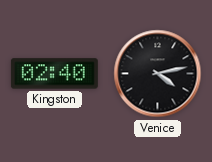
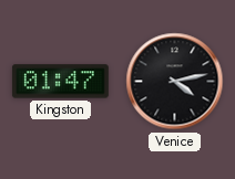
Kingston: 02:40 -> 01:47
